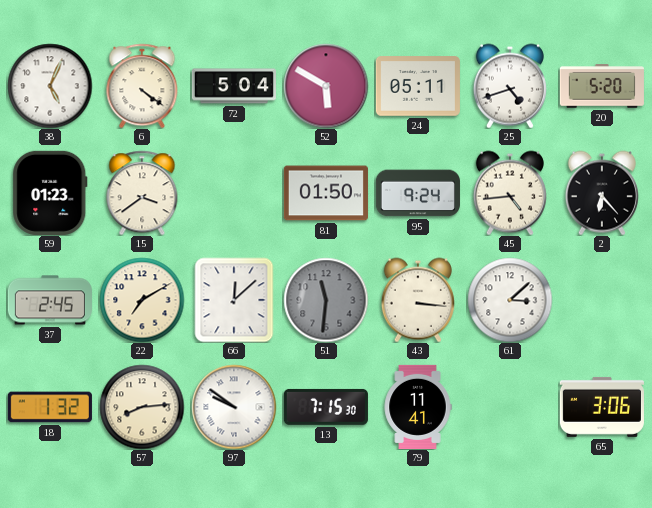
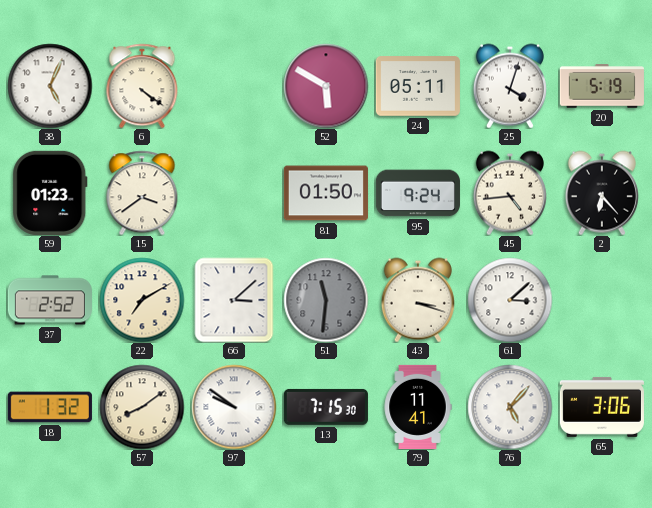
72: 5:04 -> none
25: 4:42 -> 4:03
20: 5:20 -> 5:19
37: 2:45 -> 2:52
66: 12:08 -> 3:08
43: 3:16 -> 3:18
57: 8:14 -> 8:09
76: none -> 5:07
